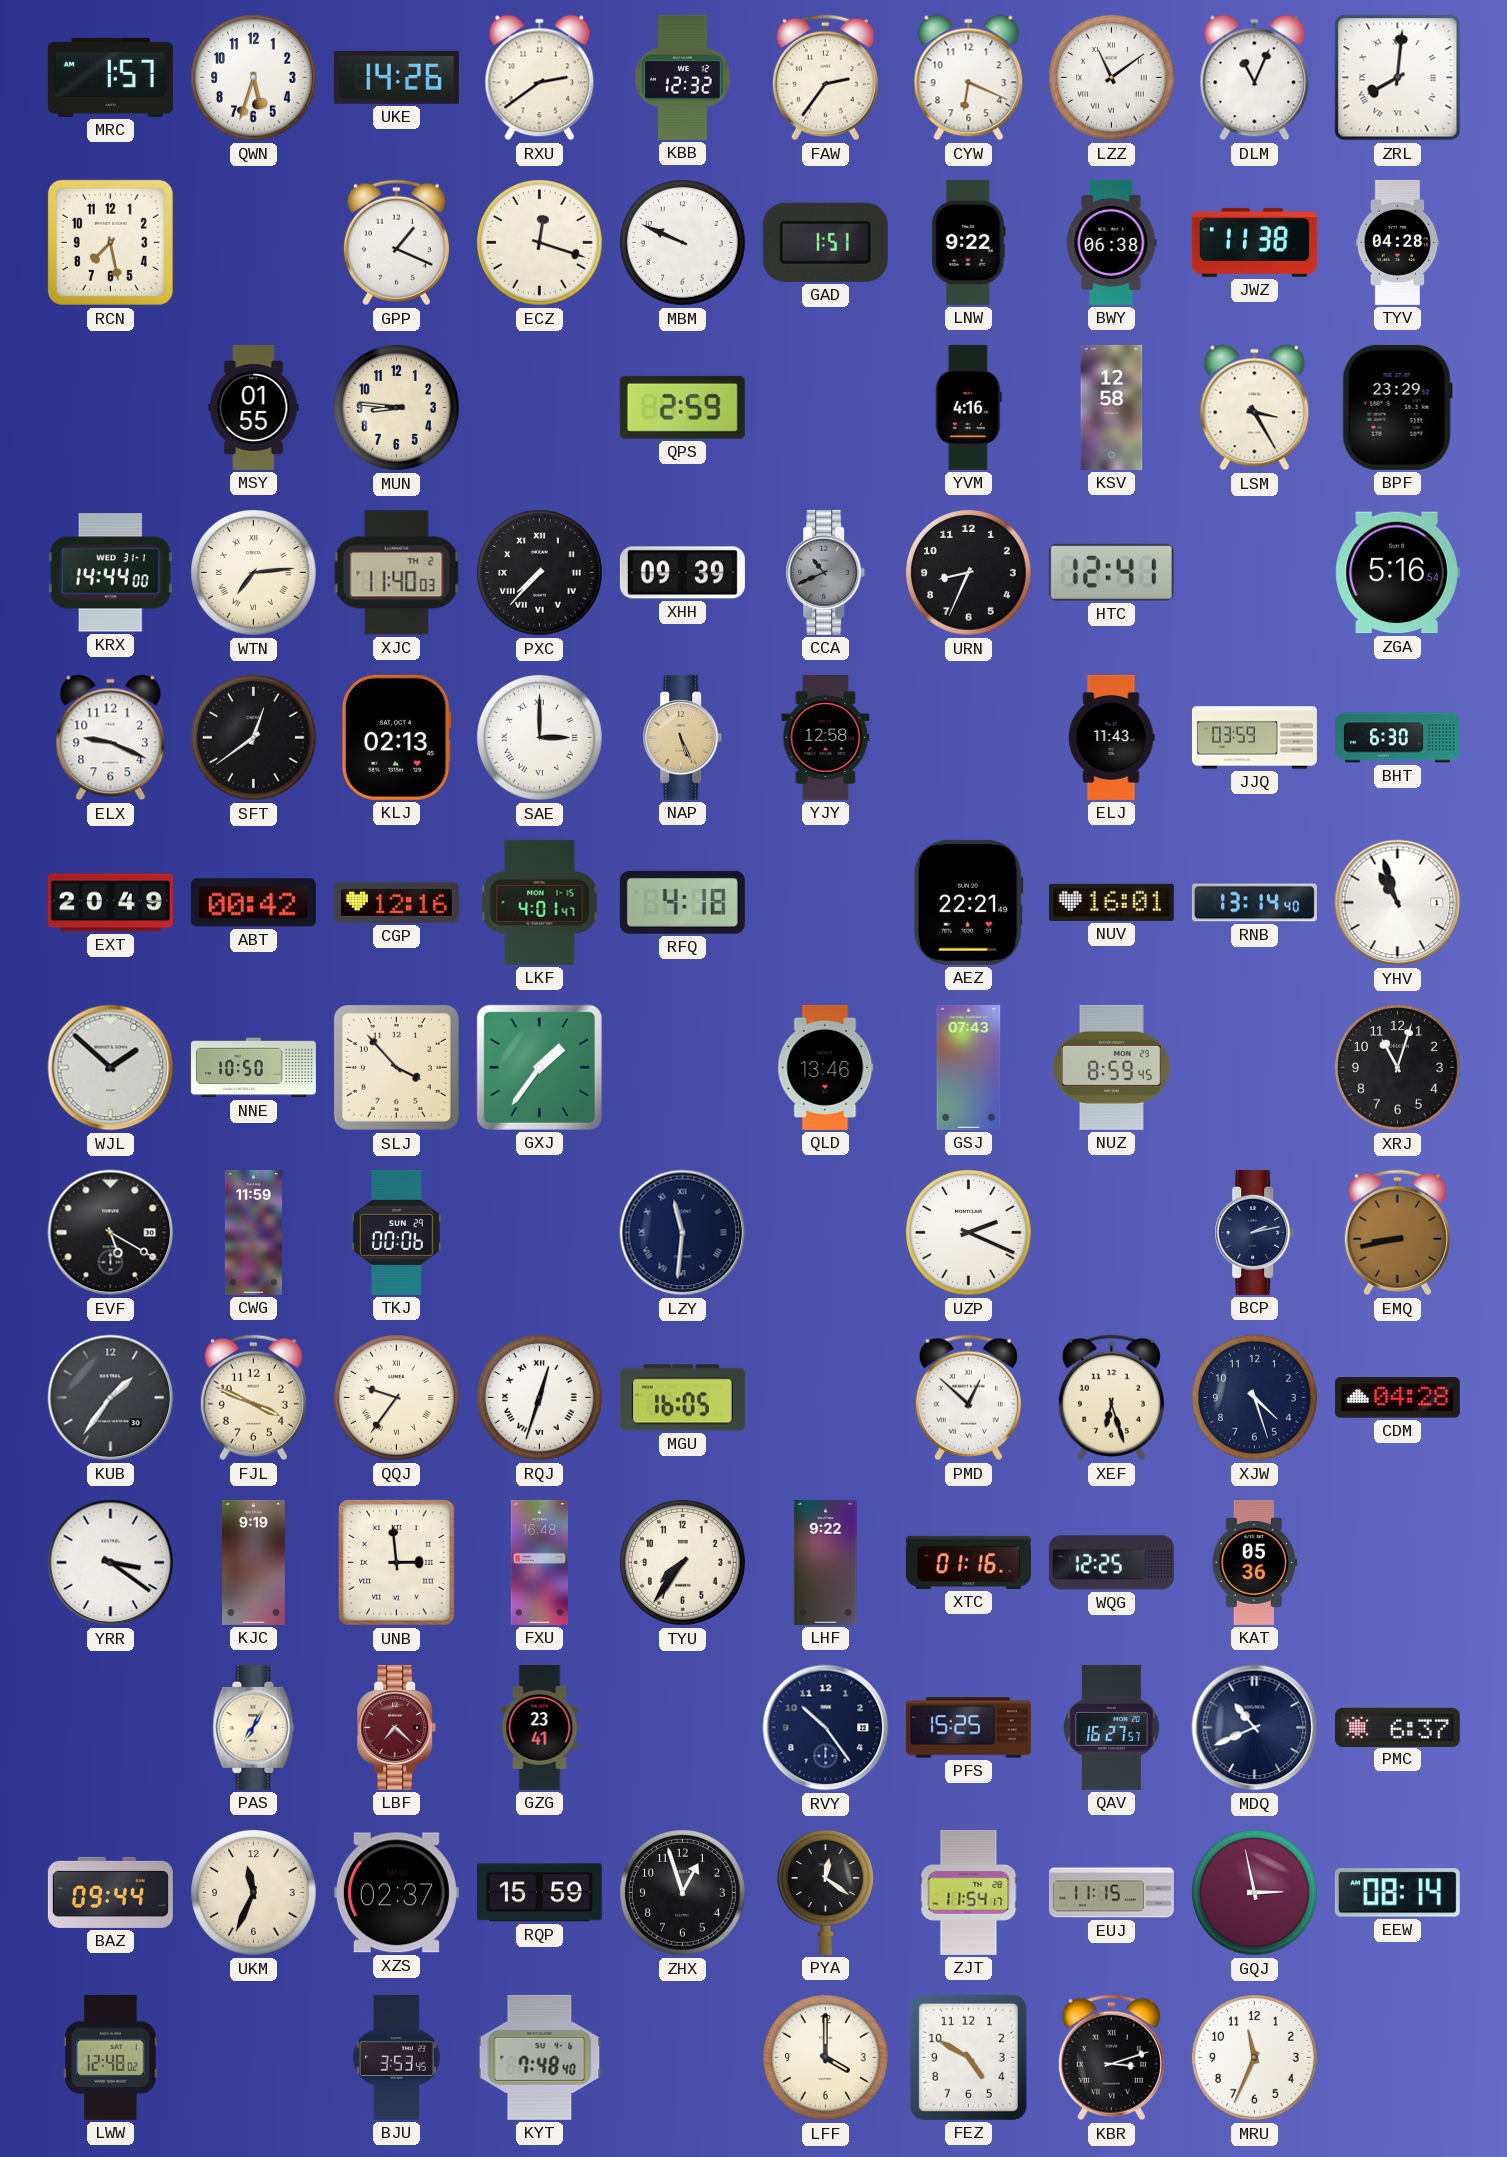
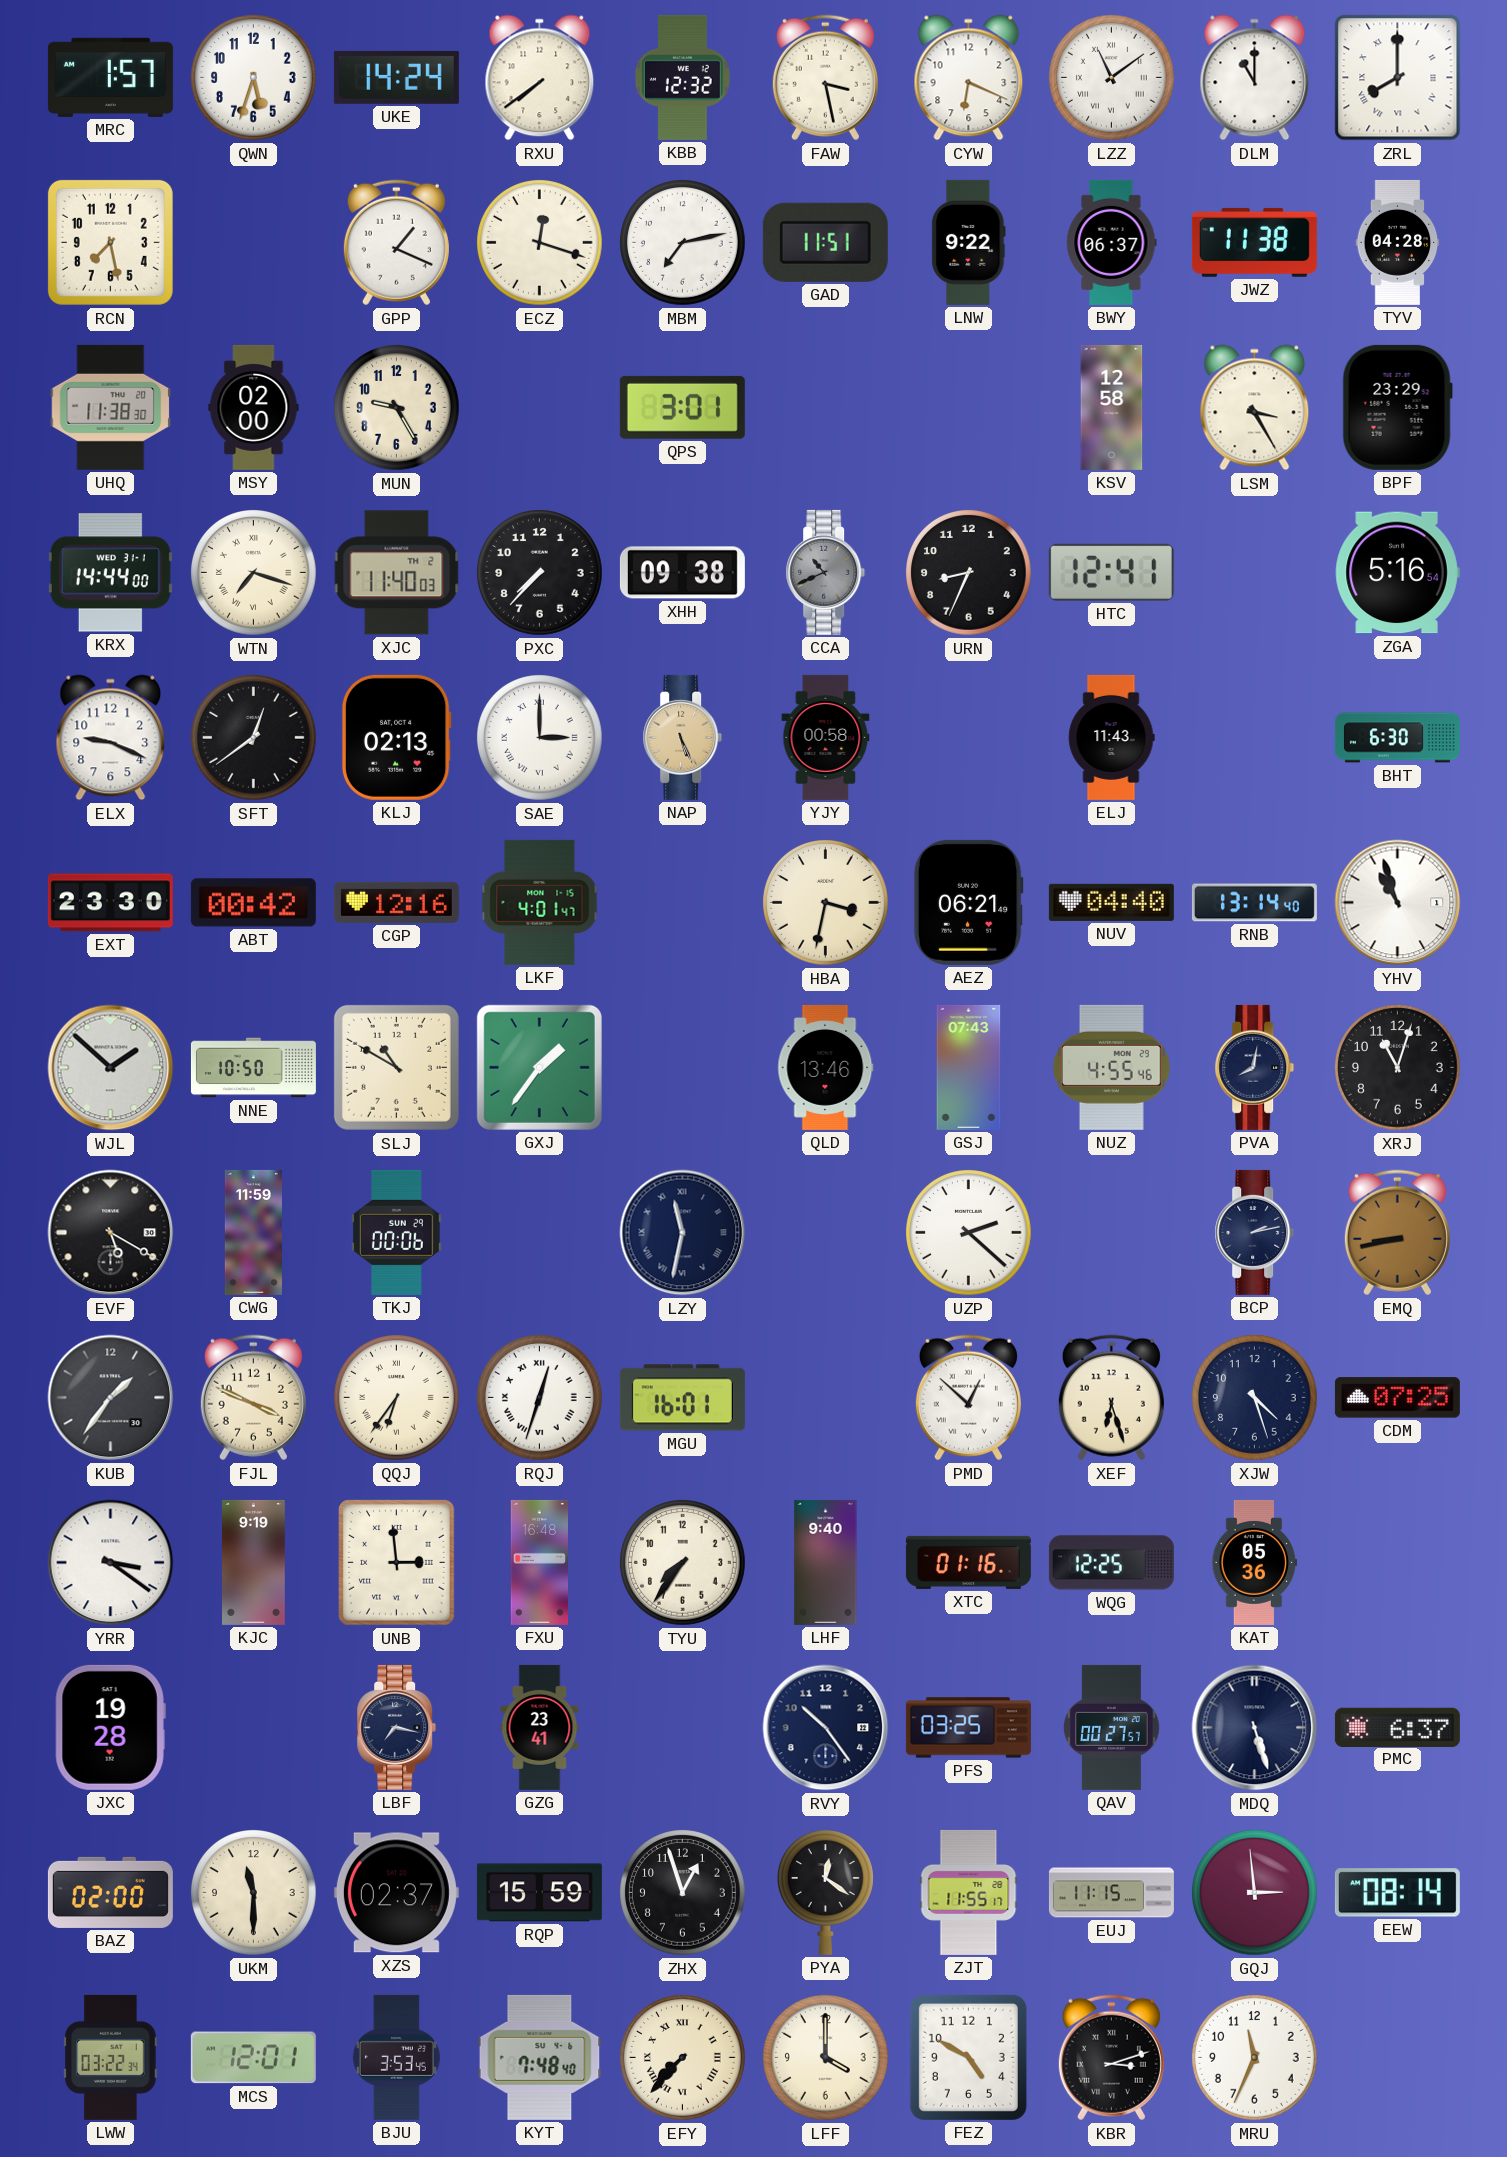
UKE: 14:26 -> 14:24
RXU: 2:39 -> 7:39
FAW: 2:36 -> 3:28
DLM: 11:04 -> 11:00
ZRL: 8:01 -> 8:00
MBM: 9:49 -> 7:13
GAD: 1:51 -> 11:51
BWY: 06:38 -> 06:37
UHQ: none -> 11:38
MSY: 01:55 -> 02:00
MUN: 8:46 -> 9:25
QPS: 2:59 -> 3:01
YVM: 4:16 -> none
WTN: 7:14 -> 7:18
PXC numerals: Roman -> Arabic
XHH: 09:39 -> 09:38
YJY: 12:58 -> 00:58
JJQ: 03:59 -> none
EXT: 20:49 -> 23:30
RFQ: 4:18 -> none
HBA: none -> 3:32
AEZ: 22:21 -> 06:21
NUV: 16:01 -> 04:40
SLJ: 3:53 -> 10:50
NUZ: 8:59 -> 4:55
PVA: none -> 8:02
LZY: 11:31 -> 11:32
UZP: 2:19 -> 2:22
QQJ: 9:36 -> 6:36
MGU: 16:05 -> 16:01
CDM: 04:28 -> 07:25
LHF: 9:22 -> 9:40
JXC: none -> 19:28
PAS: 7:05 -> none
LBF: 7:22 -> 7:17
LBF dial: burgundy -> navy
PFS: 15:25 -> 03:25
QAV: 16:27 -> 00:27
MDQ: 10:41 -> 5:27
BAZ: 09:44 -> 02:00
UKM: 11:34 -> 11:30
ZJT: 11:54 -> 11:55
GQJ: 2:58 -> 2:59
LWW: 12:48 -> 03:22
MCS: none -> 12:01
EFY: none -> 7:37
